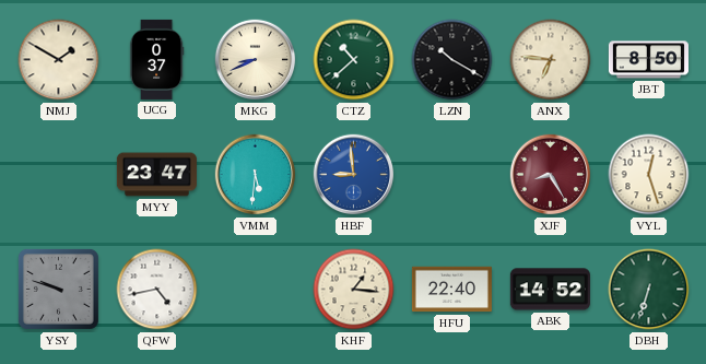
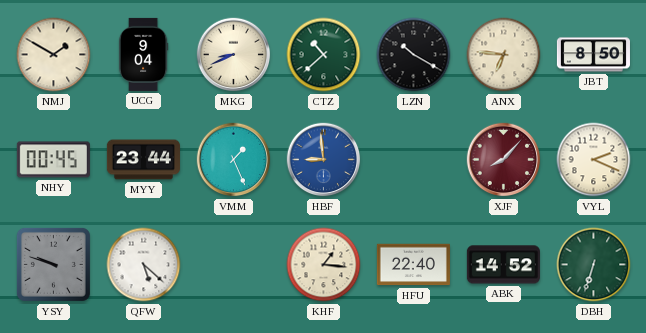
UCG: 0:37 -> 9:04
NHY: none -> 00:45
MYY: 23:47 -> 23:44
VMM: 5:31 -> 1:26
XJF: 8:25 -> 8:07
VYL: 12:27 -> 2:19
QFW: 4:43 -> 5:22
